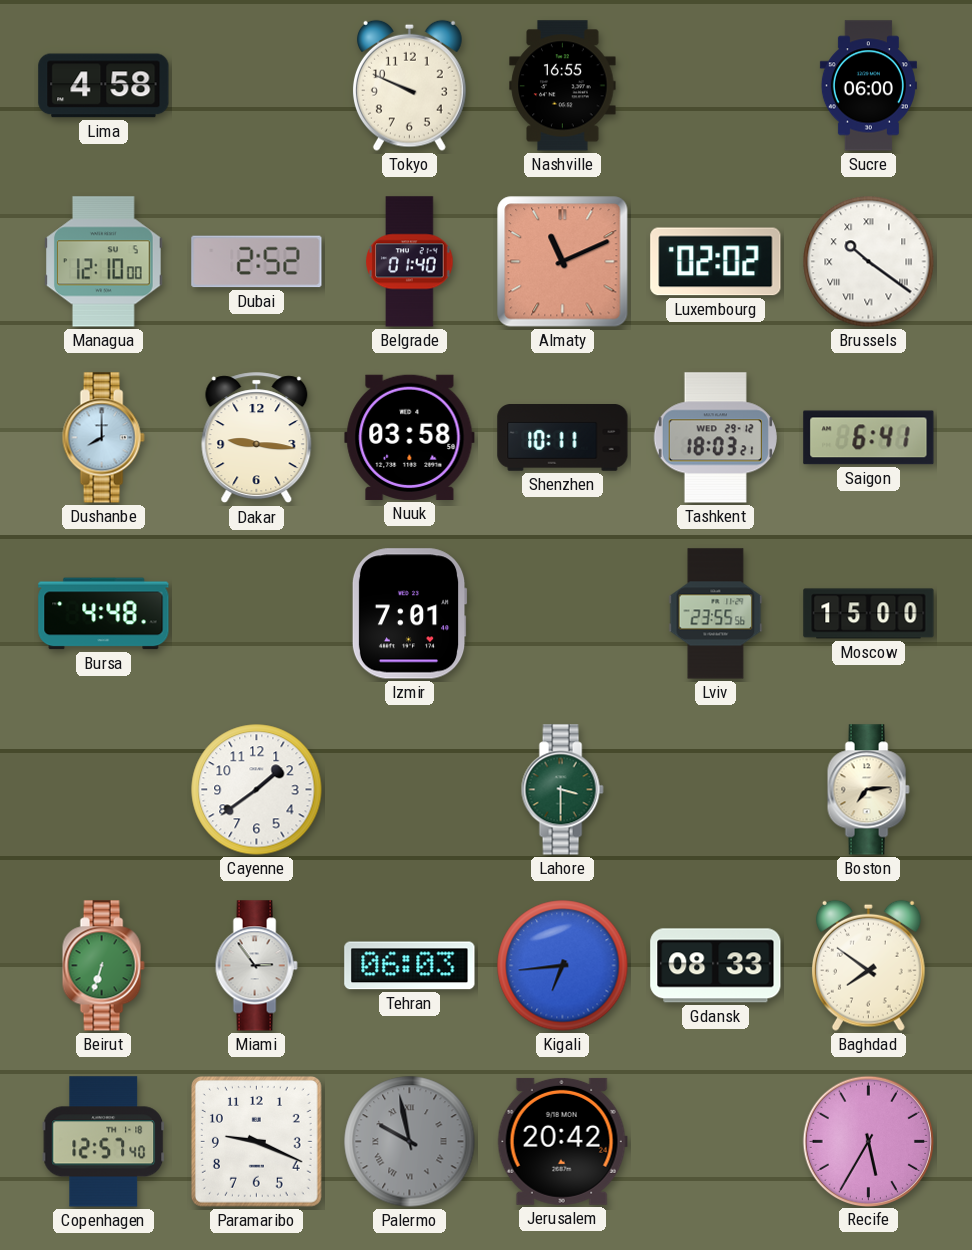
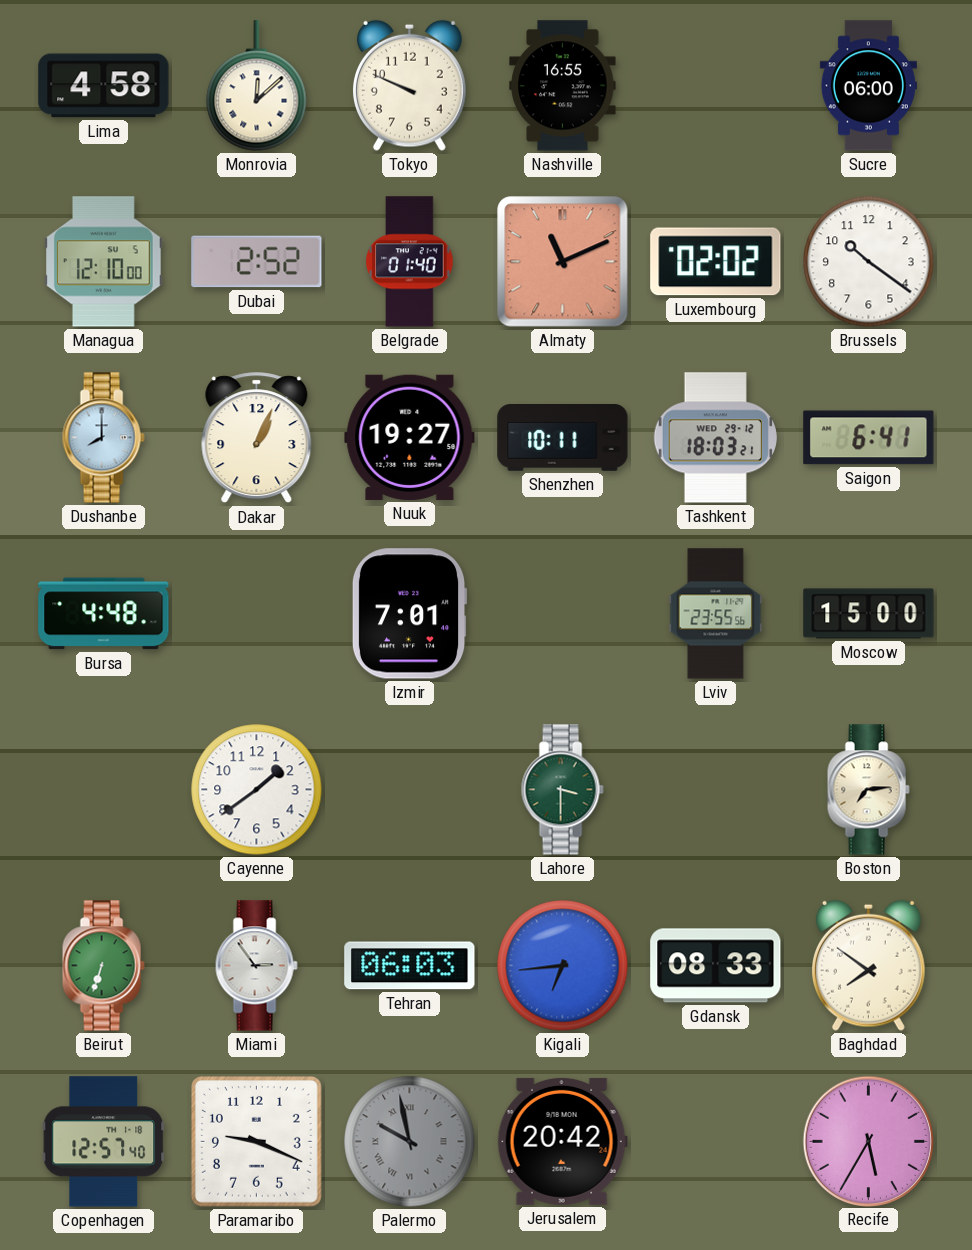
Monrovia: none -> 12:08
Brussels numerals: Roman -> Arabic
Dakar: 9:16 -> 1:04
Nuuk: 03:58 -> 19:27
